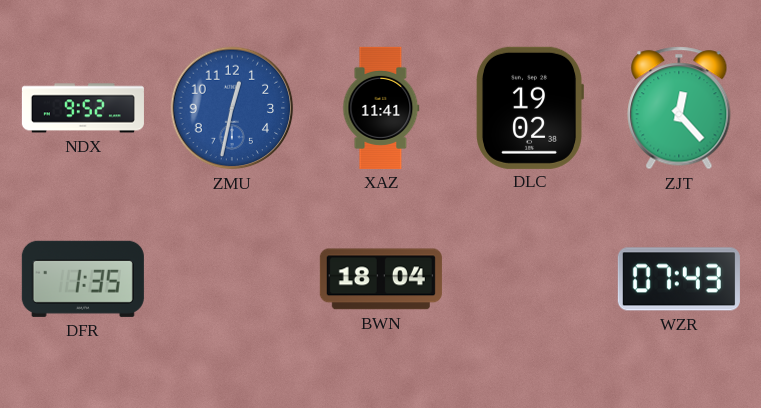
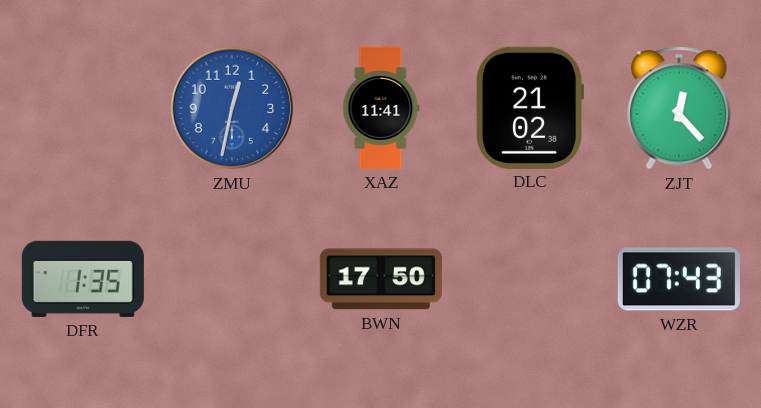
NDX: 9:52 -> none
DLC: 19:02 -> 21:02
BWN: 18:04 -> 17:50
